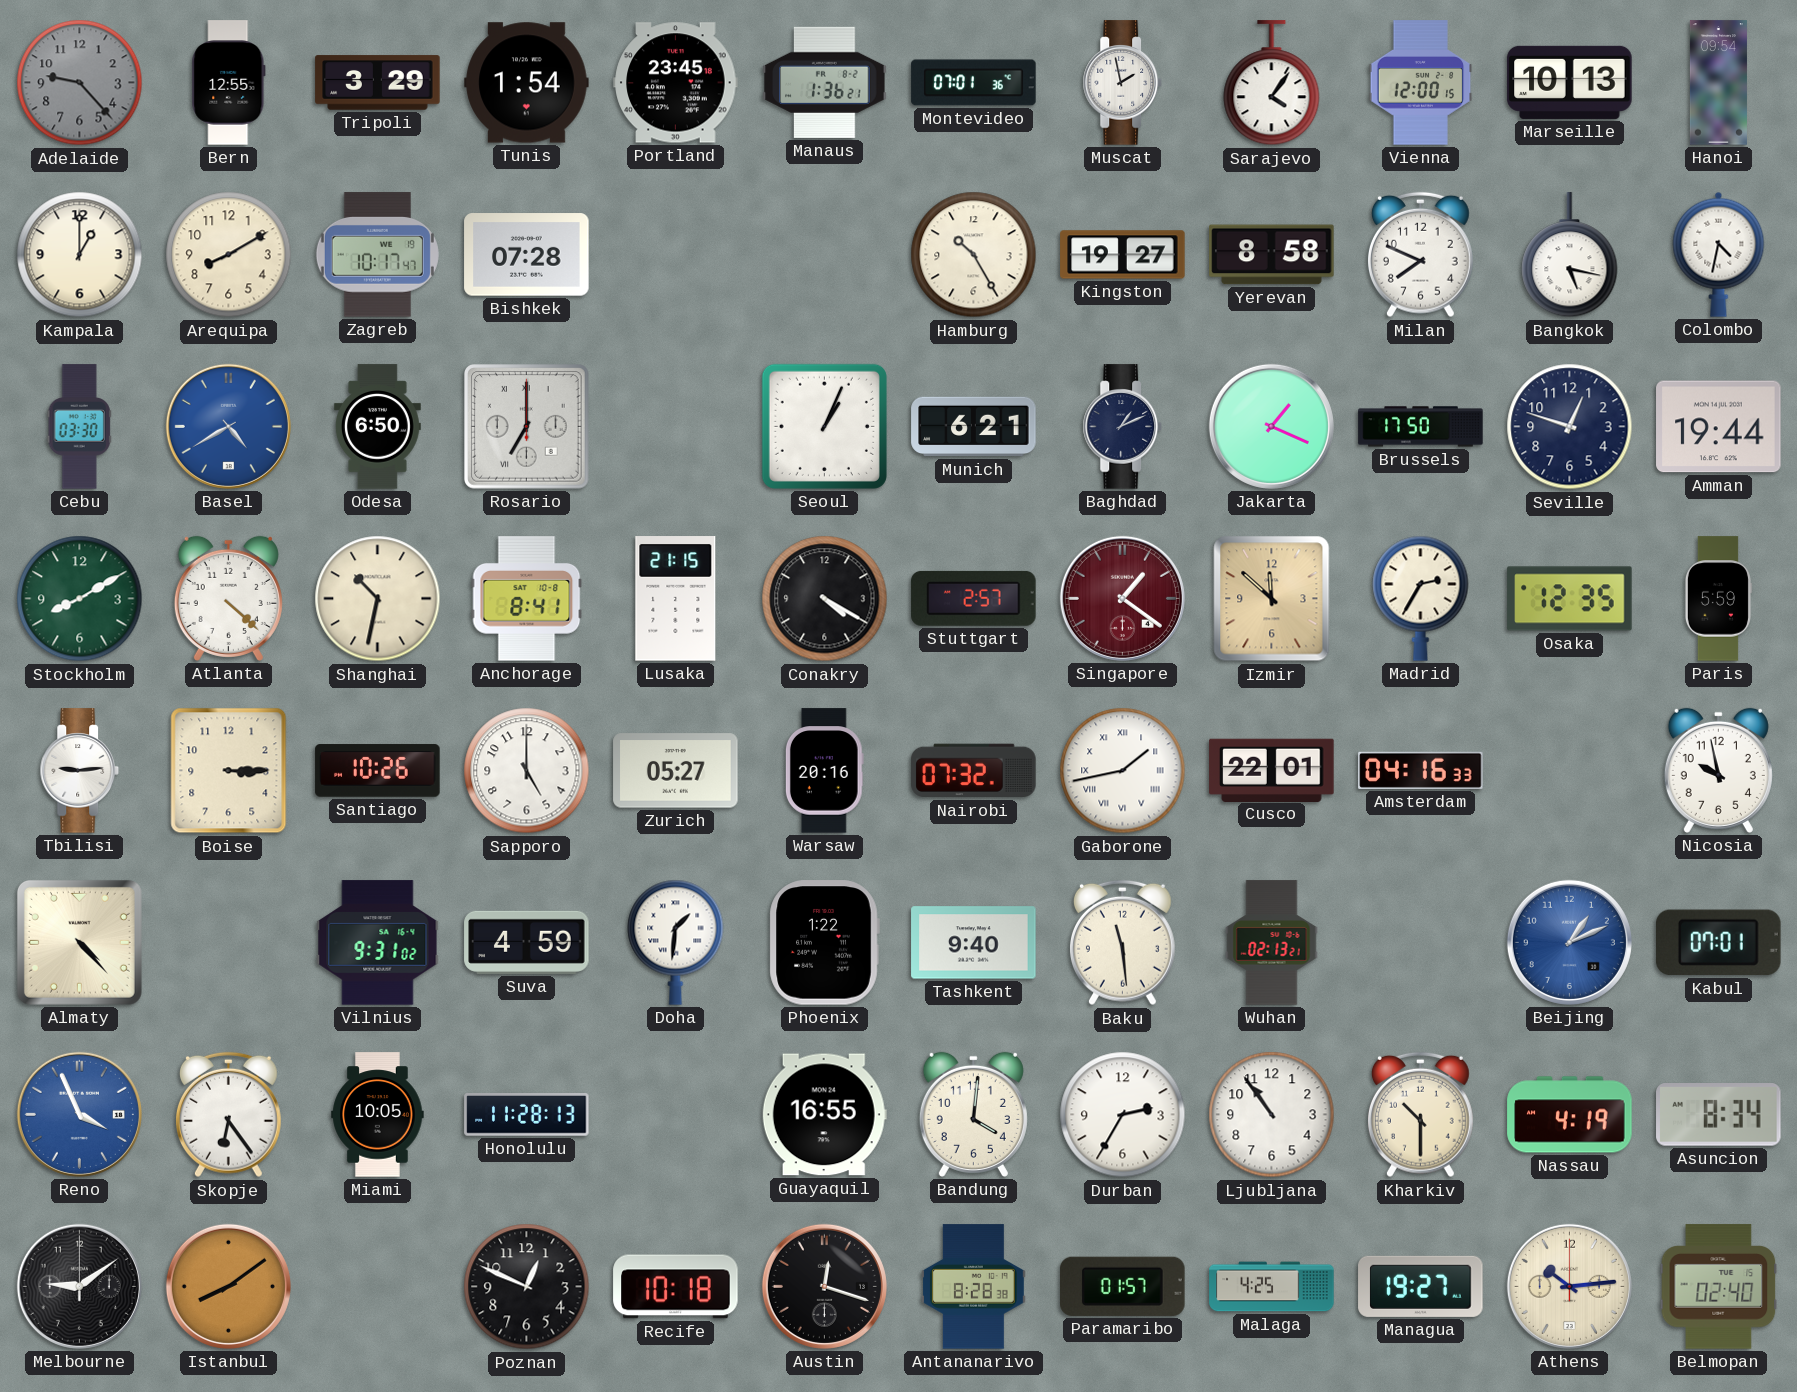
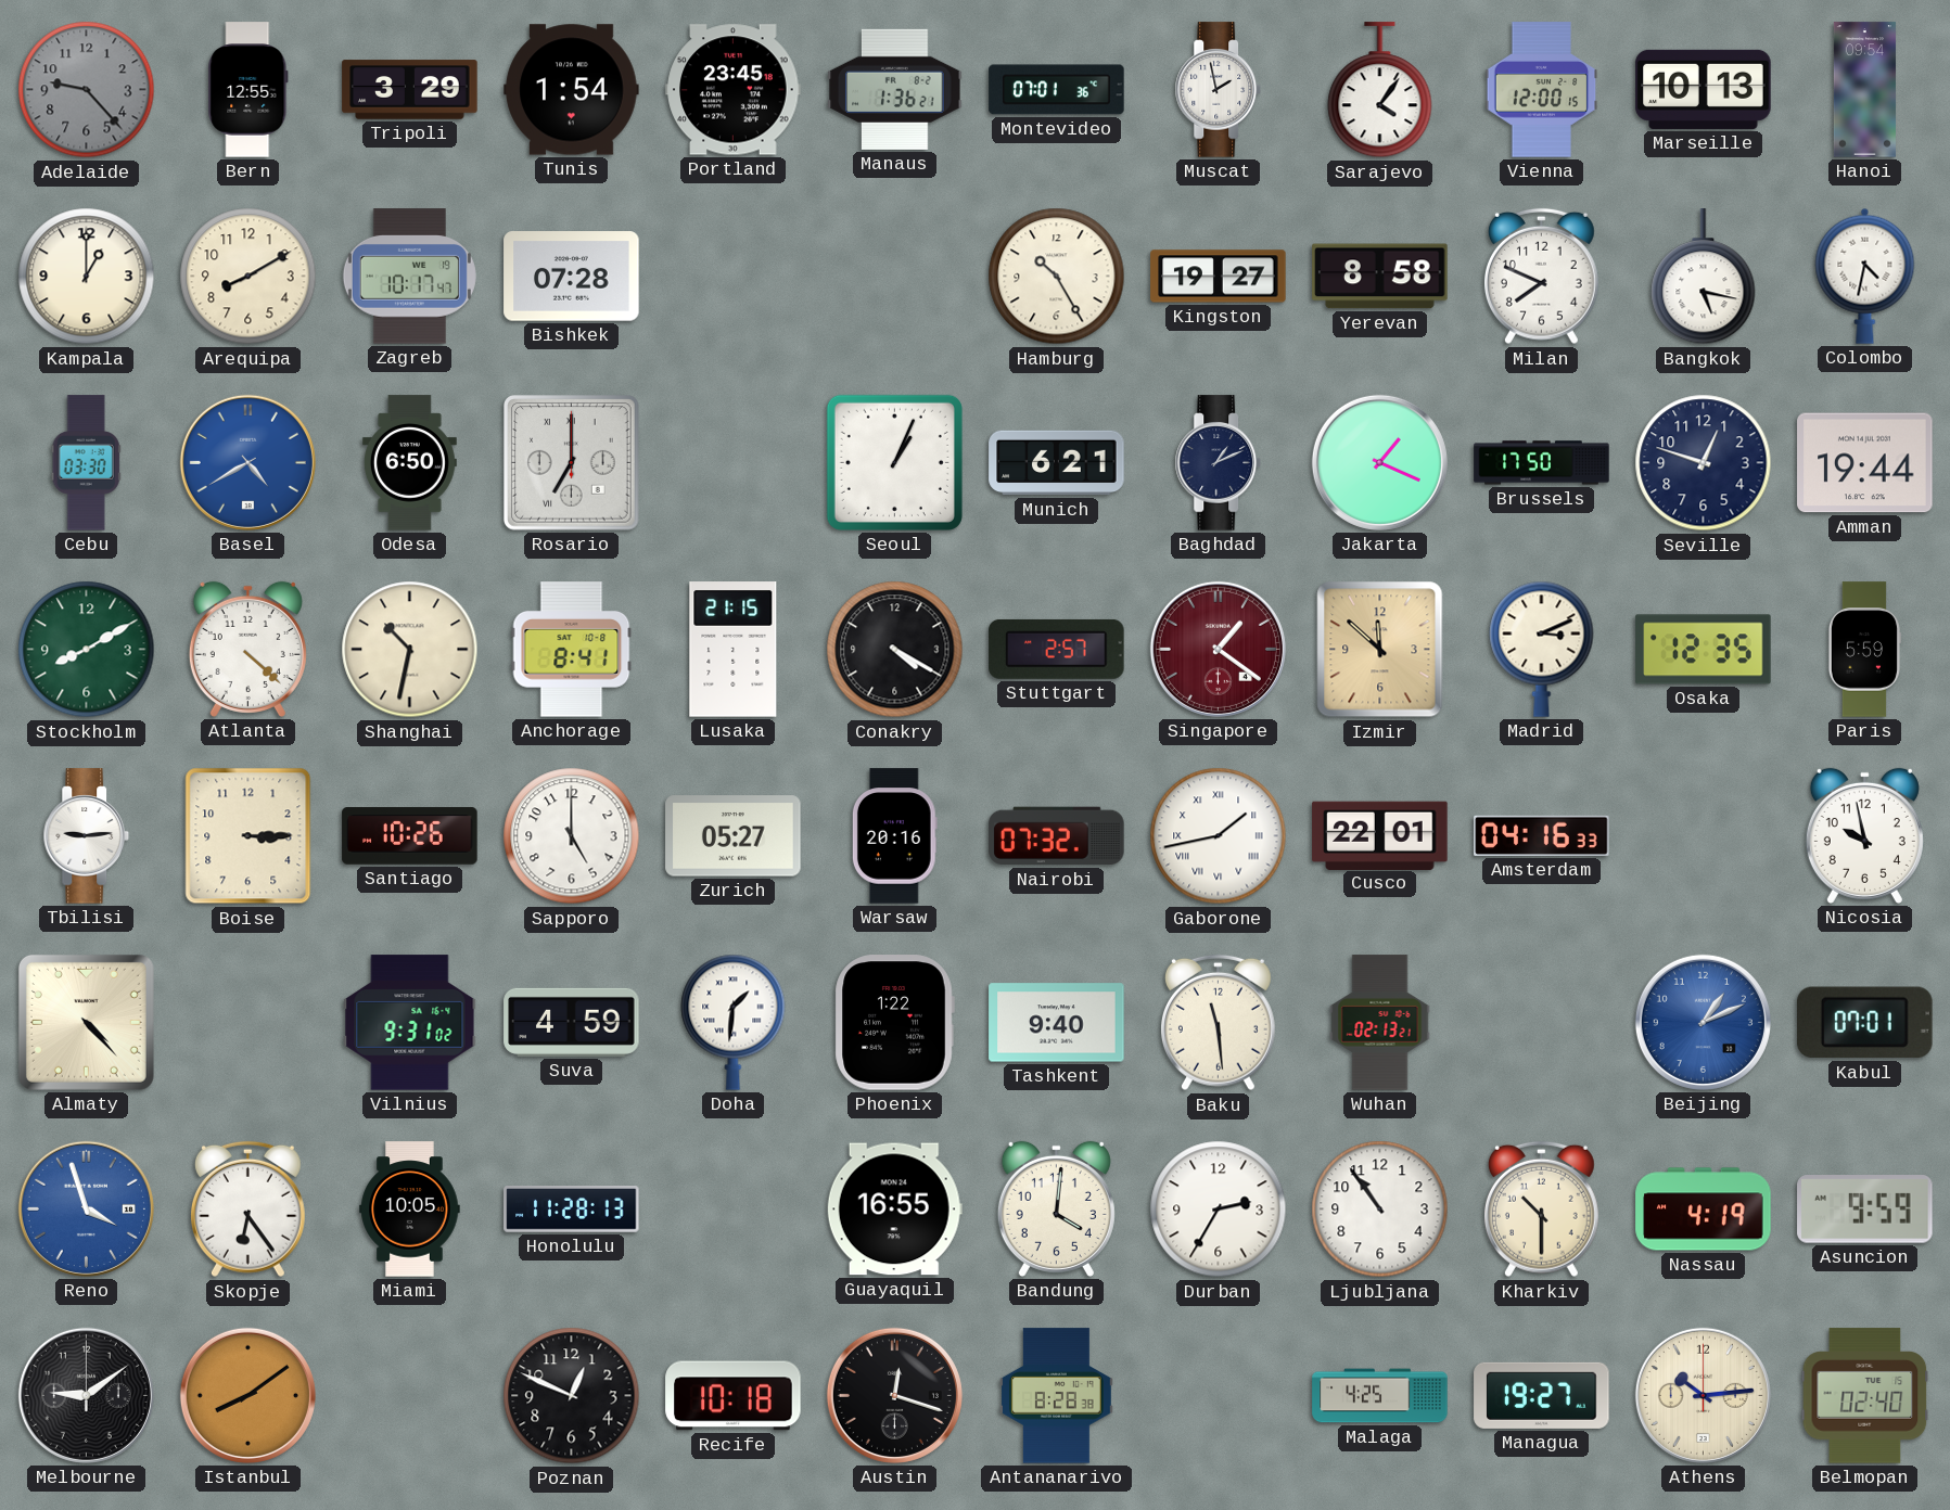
Madrid: 2:35 -> 3:11
Reno: 3:56 -> 3:57
Asuncion: 8:34 -> 9:59
Paramaribo: 01:57 -> none
